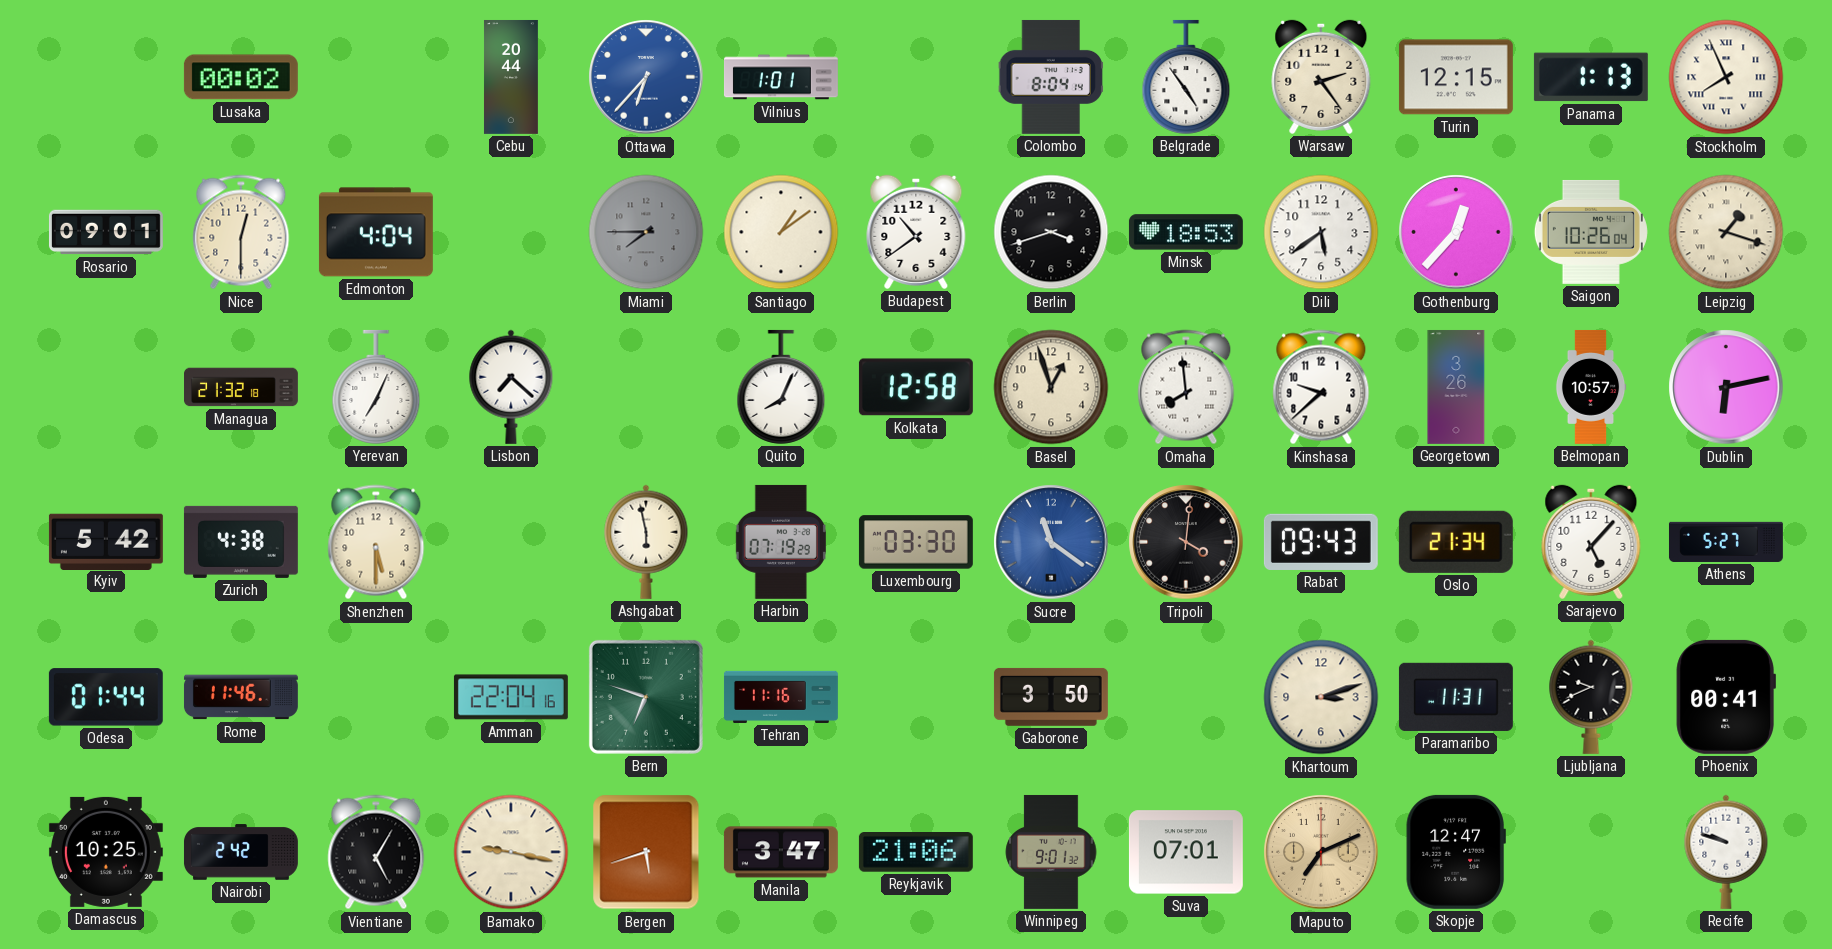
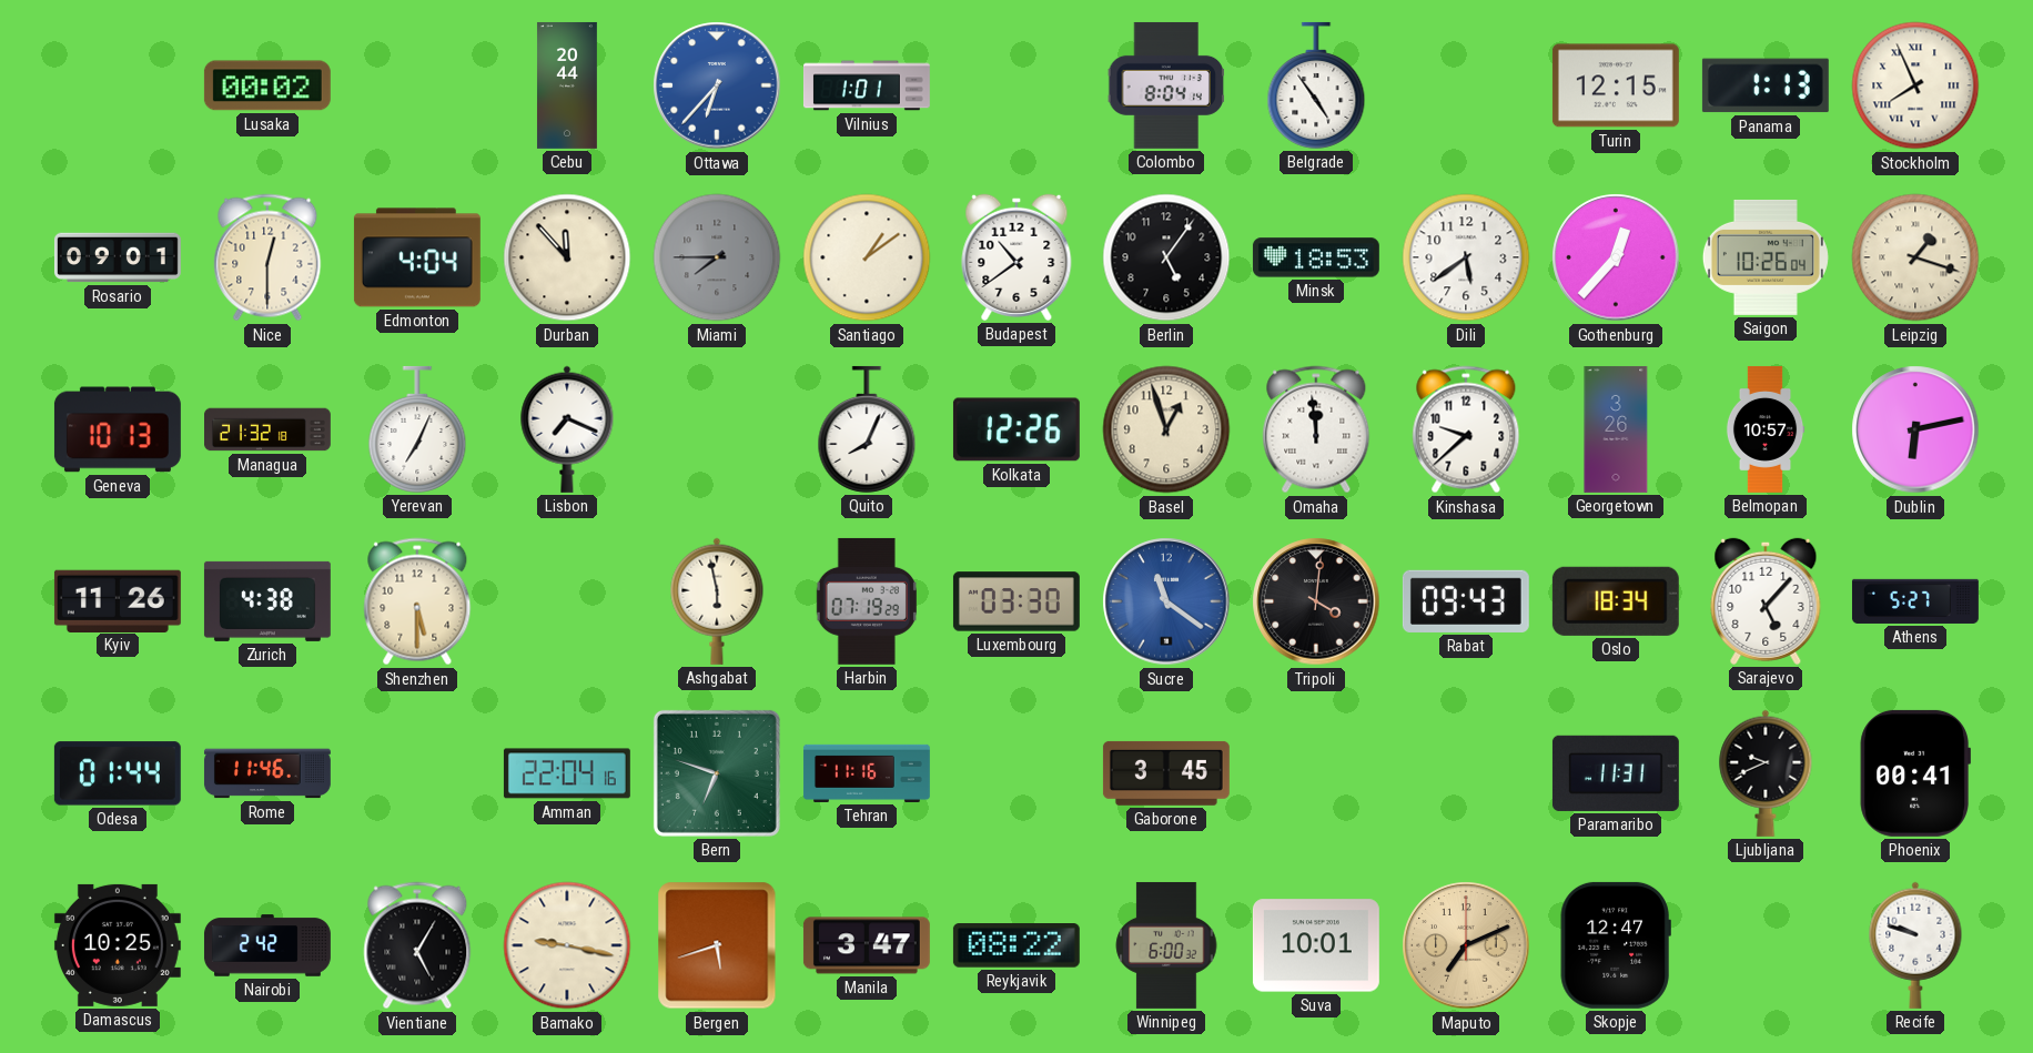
Warsaw: 2:24 -> none
Durban: none -> 11:53
Berlin: 3:42 -> 5:06
Geneva: none -> 10:13
Lisbon: 7:22 -> 7:19
Kolkata: 12:58 -> 12:26
Omaha: 7:59 -> 11:59
Kyiv: 5:42 -> 11:26
Oslo: 21:34 -> 18:34
Gaborone: 3:50 -> 3:45
Khartoum: 3:12 -> none
Reykjavik: 21:06 -> 08:22
Winnipeg: 9:01 -> 6:00
Suva: 07:01 -> 10:01
